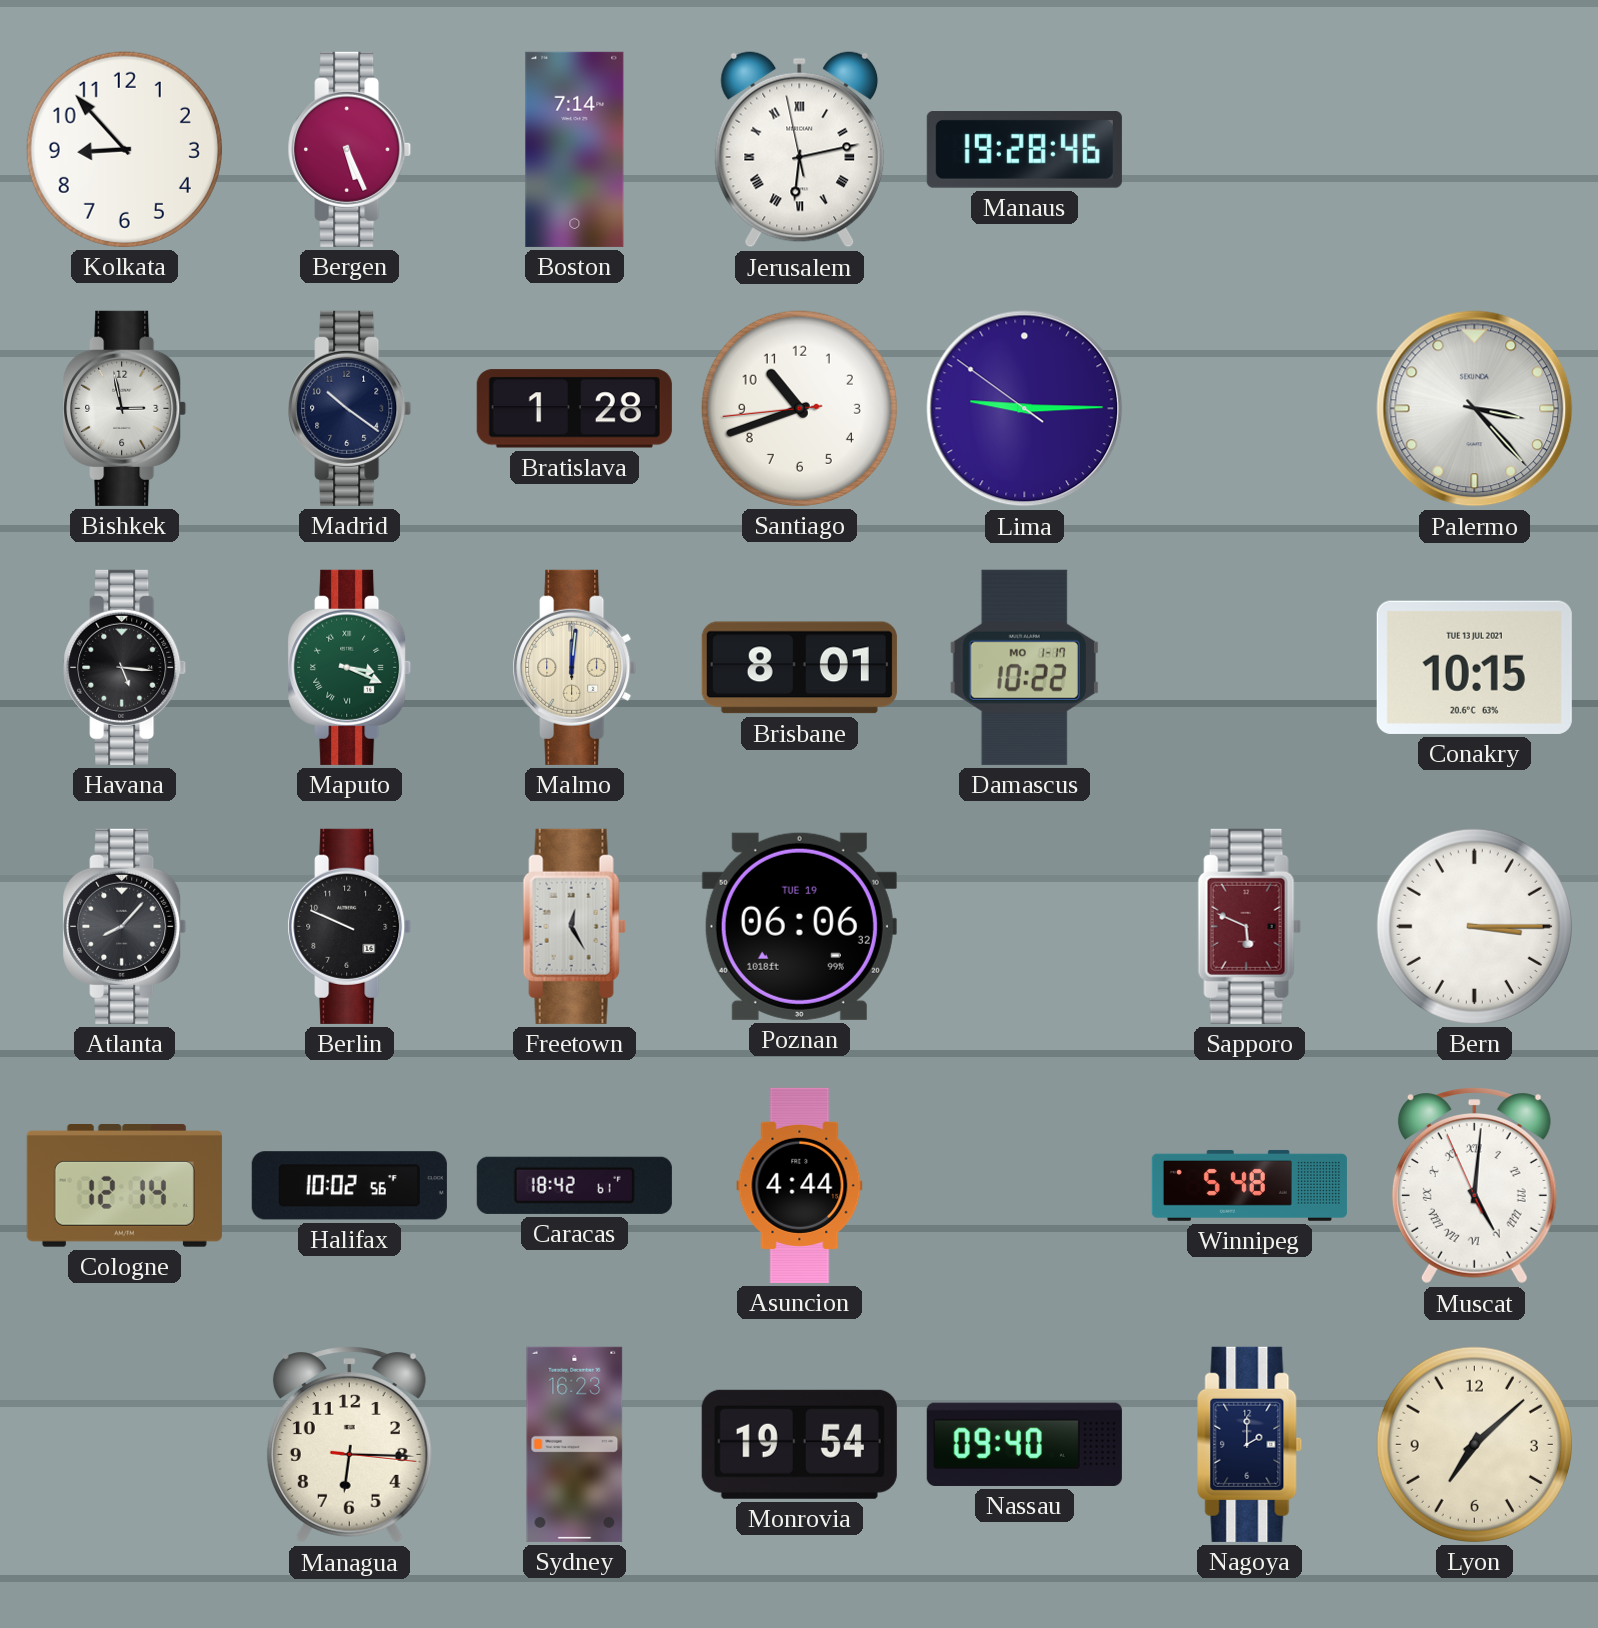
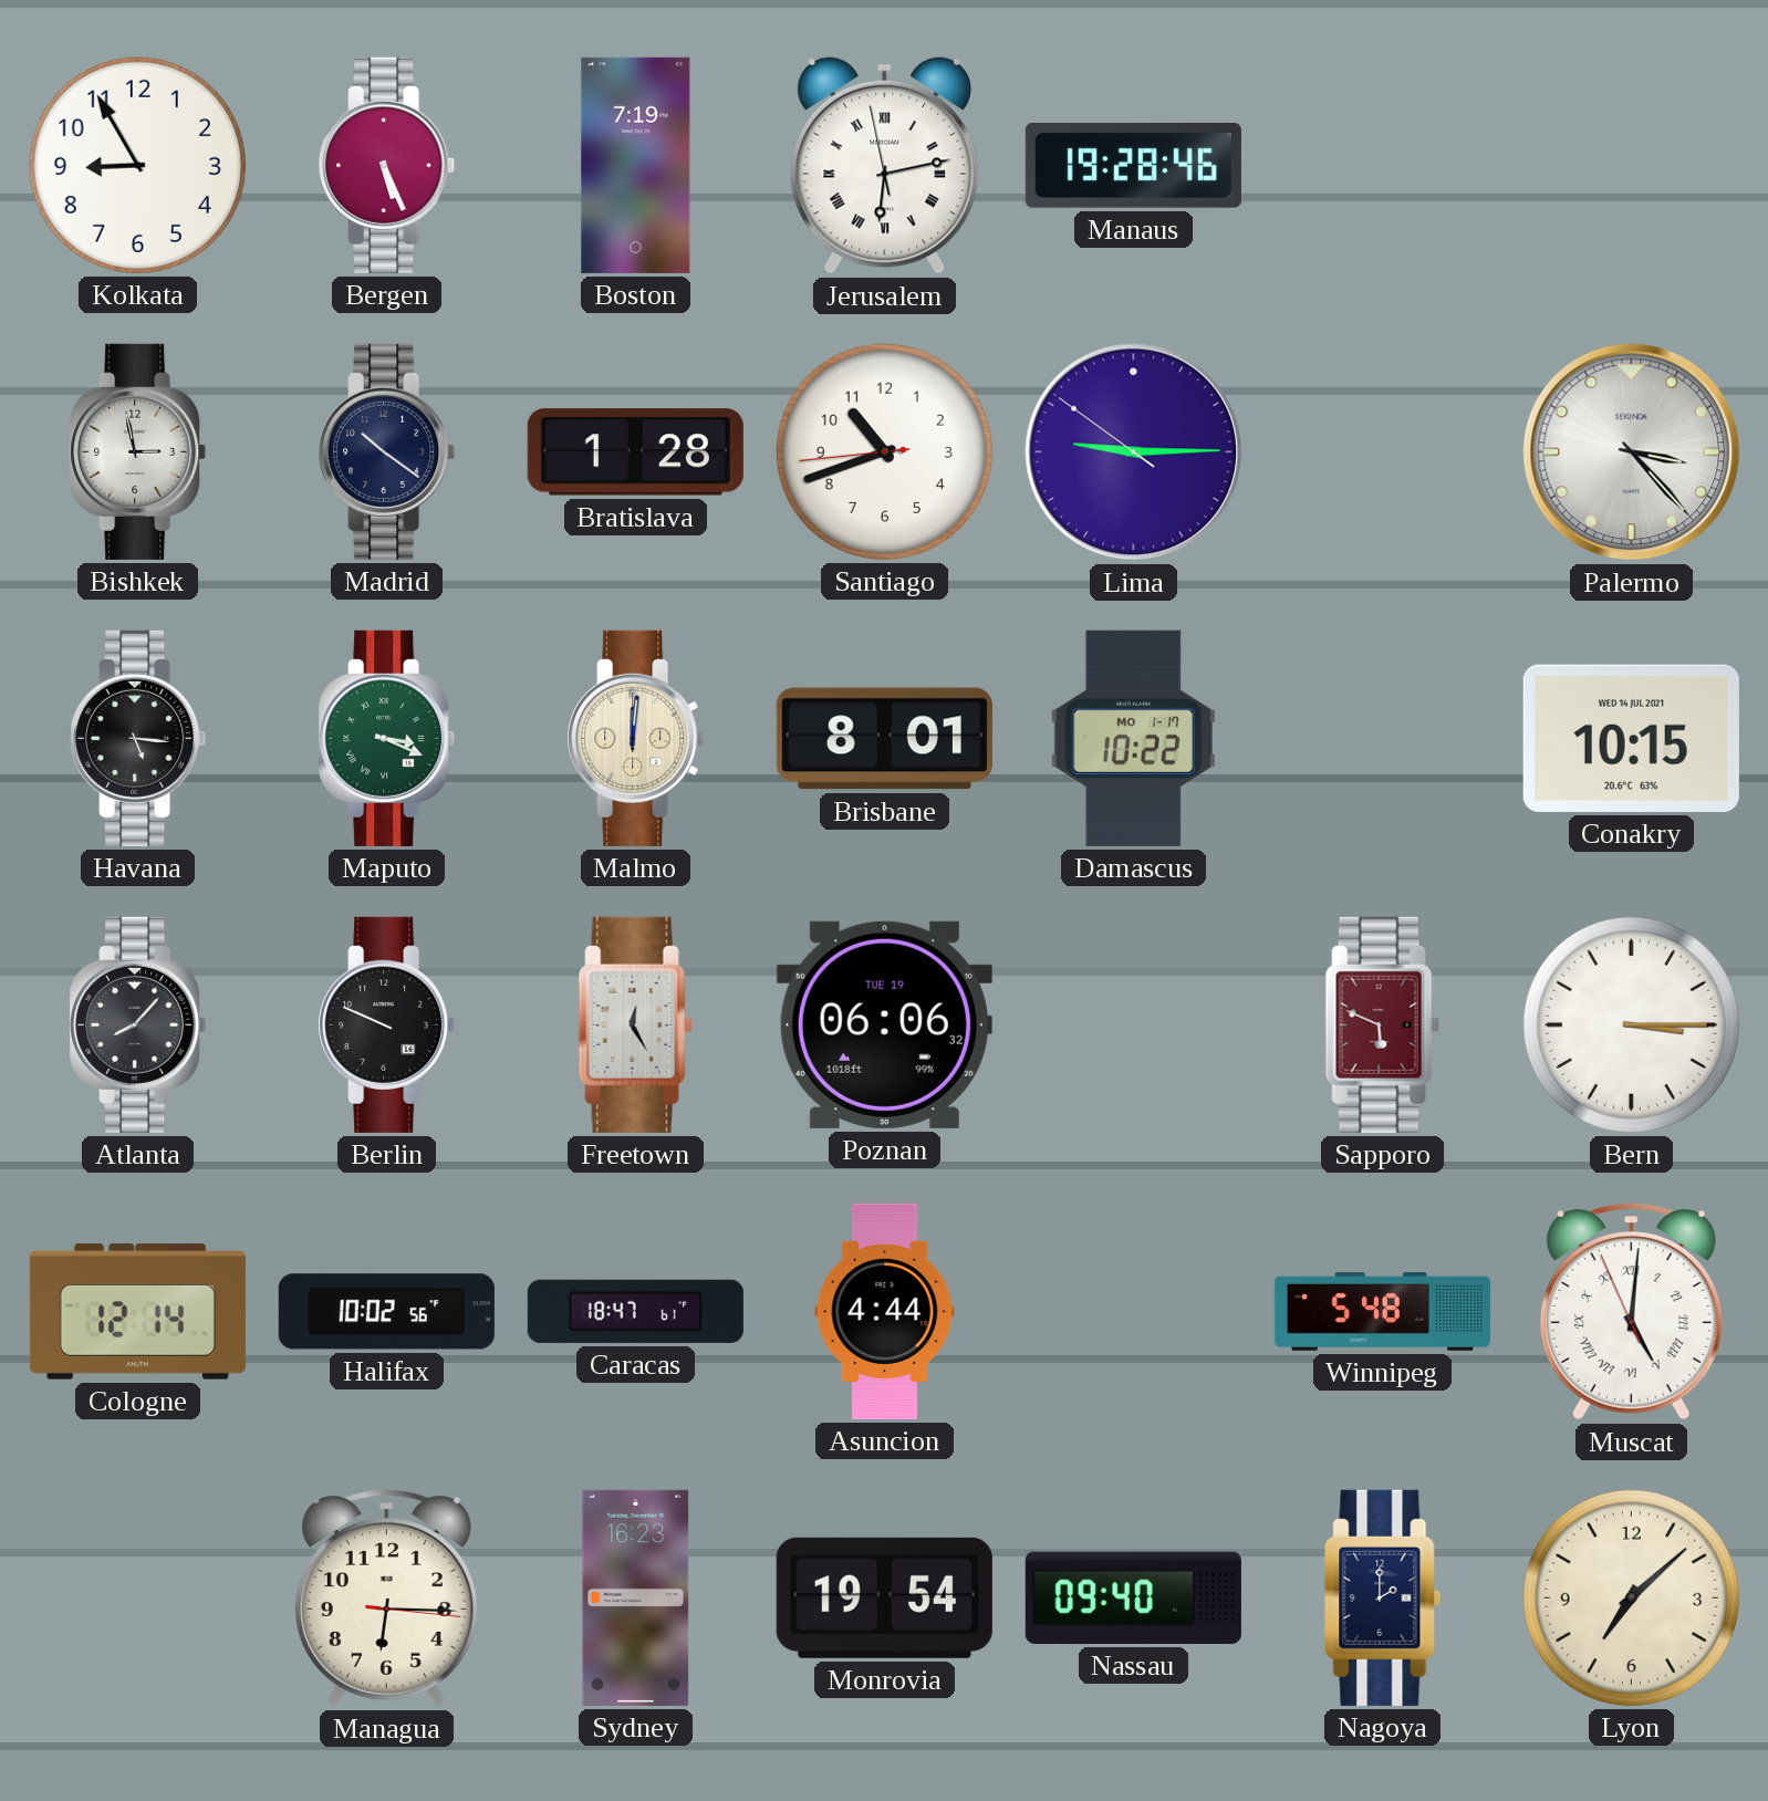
Kolkata: 8:53 -> 8:55
Boston: 7:14 -> 7:19
Conakry date: TUE 13 JUL 2021 -> WED 14 JUL 2021
Caracas: 18:42 -> 18:47
